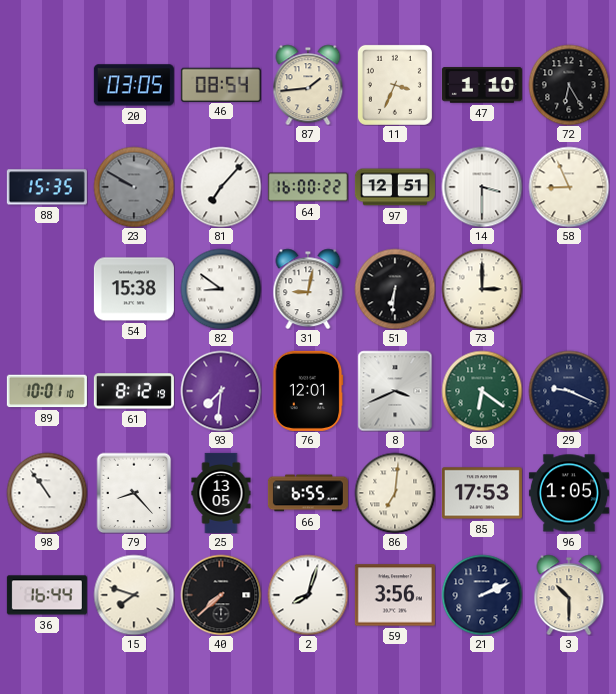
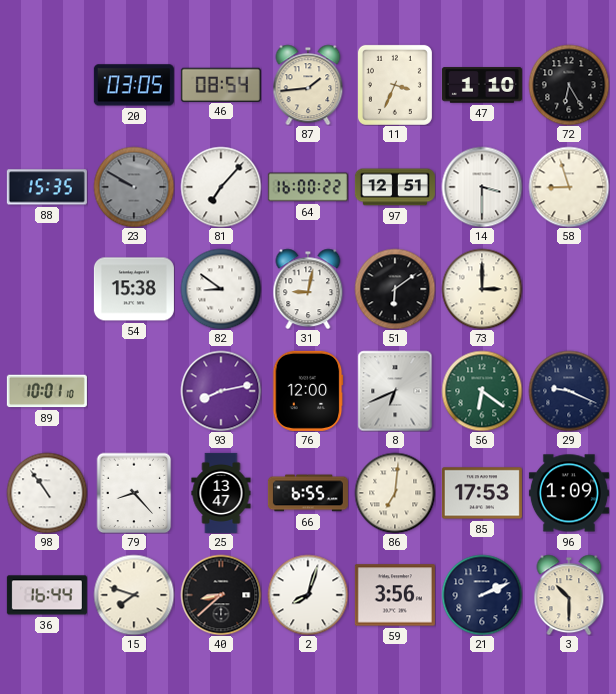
58: 8:56 -> 8:57
51: 6:31 -> 6:09
61: 8:12 -> none
93: 7:31 -> 8:13
76: 12:01 -> 12:00
8: 3:41 -> 6:41
25: 13:05 -> 13:47
96: 1:05 -> 1:09
40: 7:38 -> 8:38
